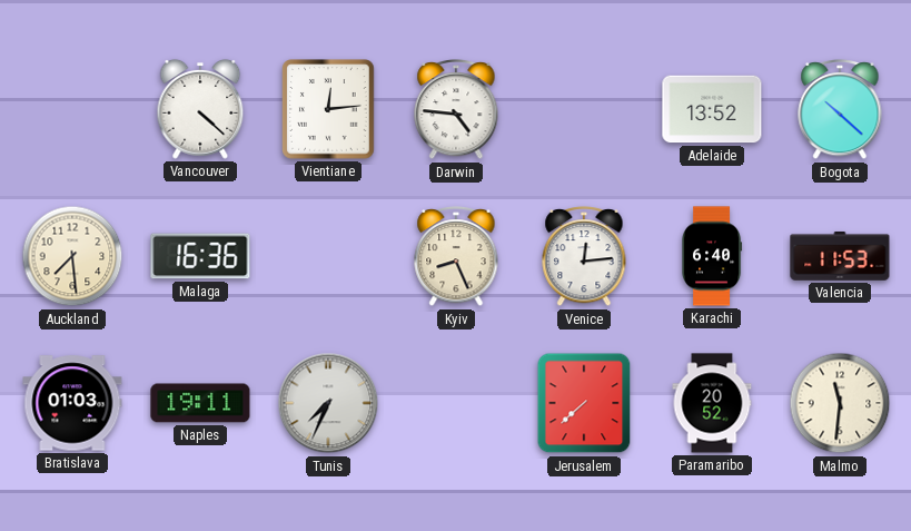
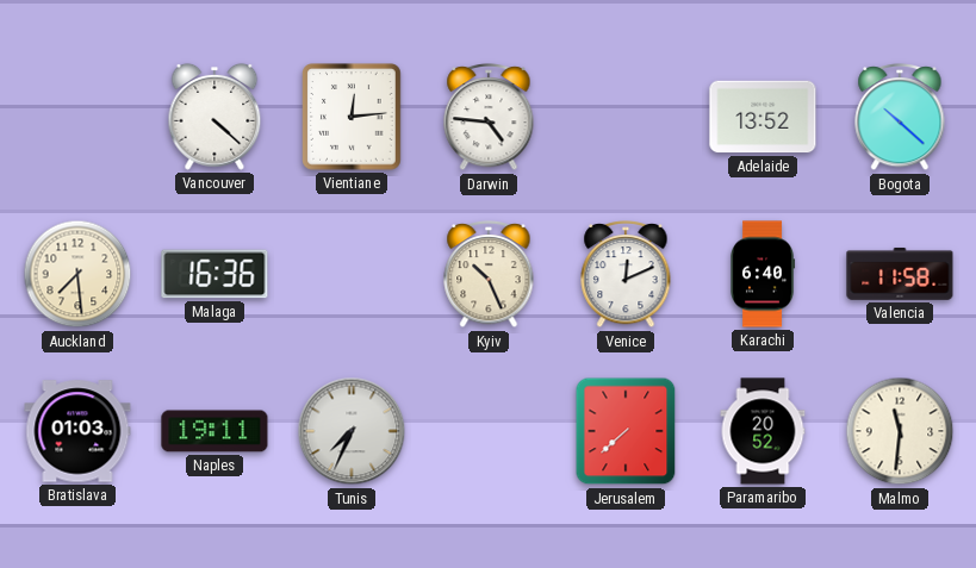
Kyiv: 8:26 -> 10:26
Venice: 12:14 -> 12:11
Valencia: 11:53 -> 11:58
